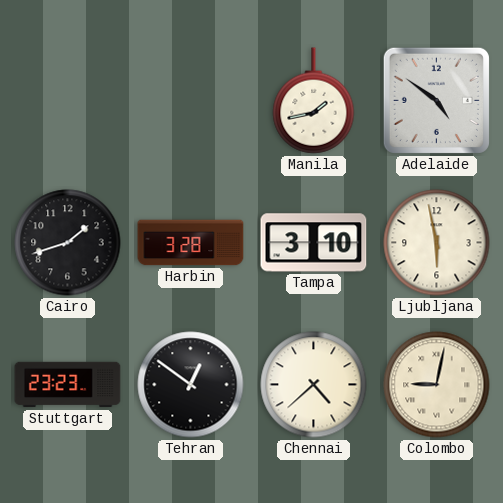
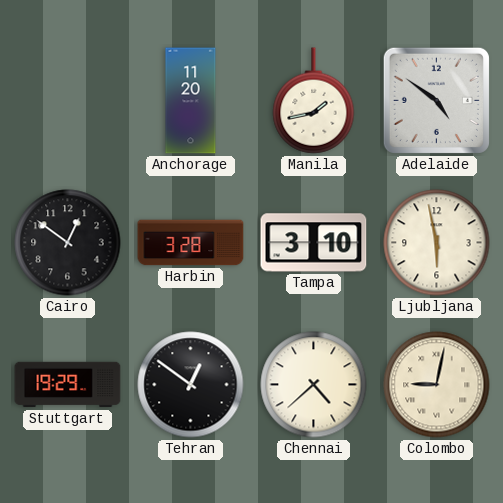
Anchorage: none -> 11:20
Cairo: 1:42 -> 12:51
Stuttgart: 23:23 -> 19:29
